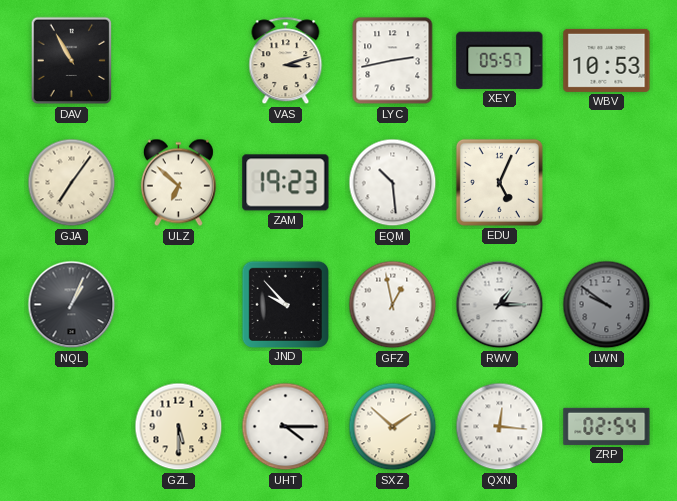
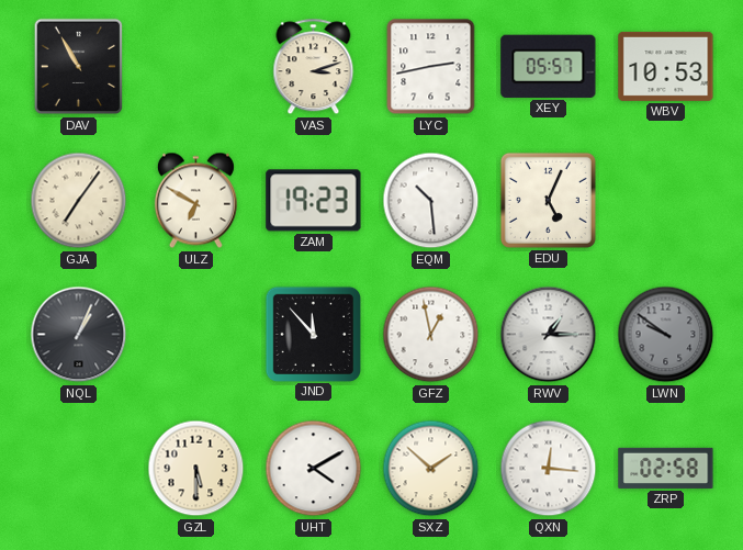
ULZ: 6:52 -> 6:50
JND: 9:53 -> 11:53
UHT: 4:15 -> 4:10
ZRP: 02:54 -> 02:58
